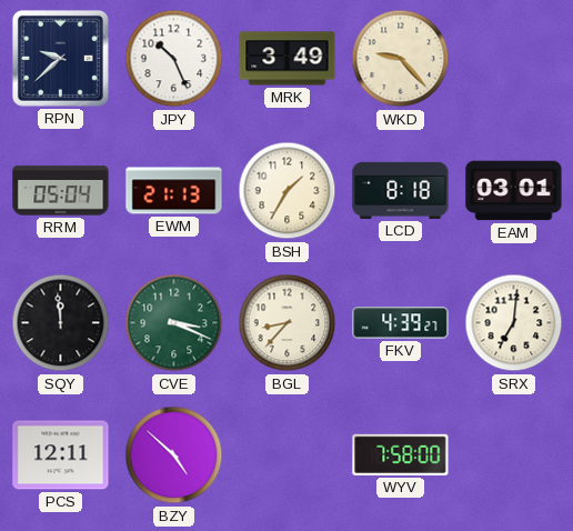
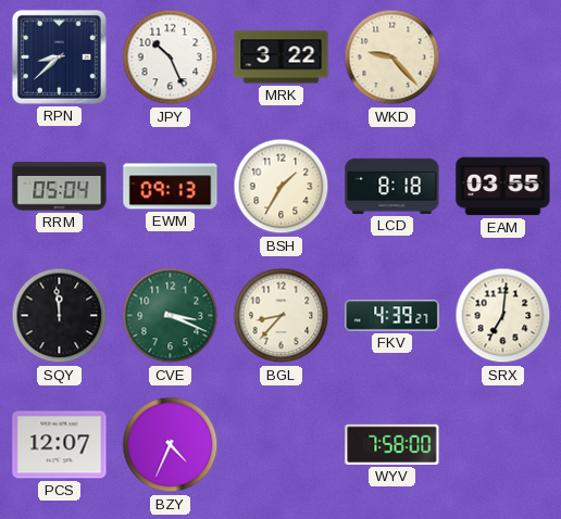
RPN: 9:38 -> 8:38
MRK: 3:49 -> 3:22
EWM: 21:13 -> 09:13
EAM: 03:01 -> 03:55
PCS: 12:11 -> 12:07
BZY: 4:52 -> 4:34
